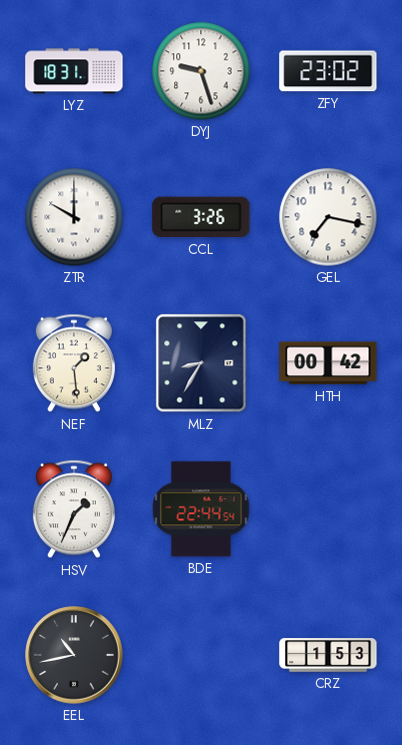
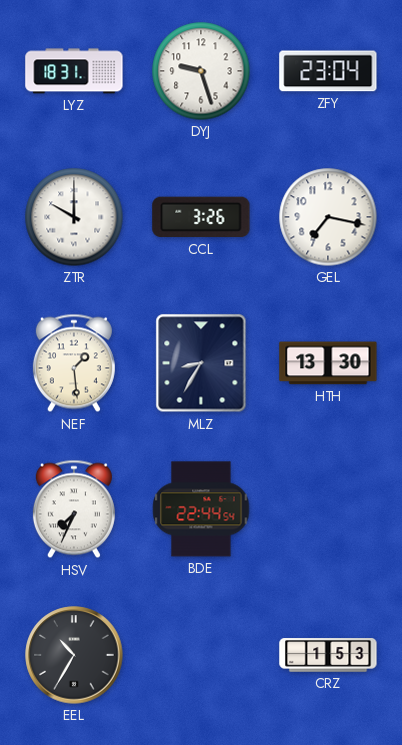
ZFY: 23:02 -> 23:04
HTH: 00:42 -> 13:30
HSV: 1:34 -> 7:34
EEL: 10:43 -> 10:35
